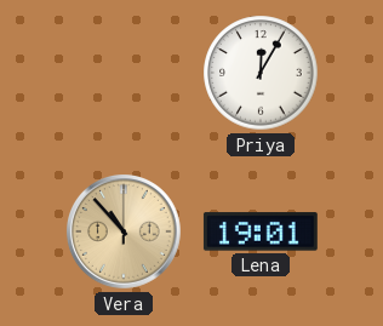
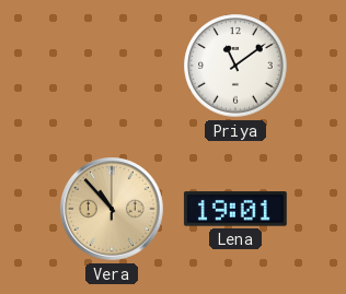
Priya: 12:05 -> 11:09
